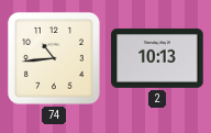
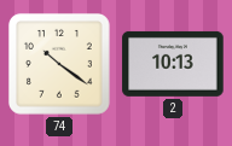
74: 10:44 -> 10:21
